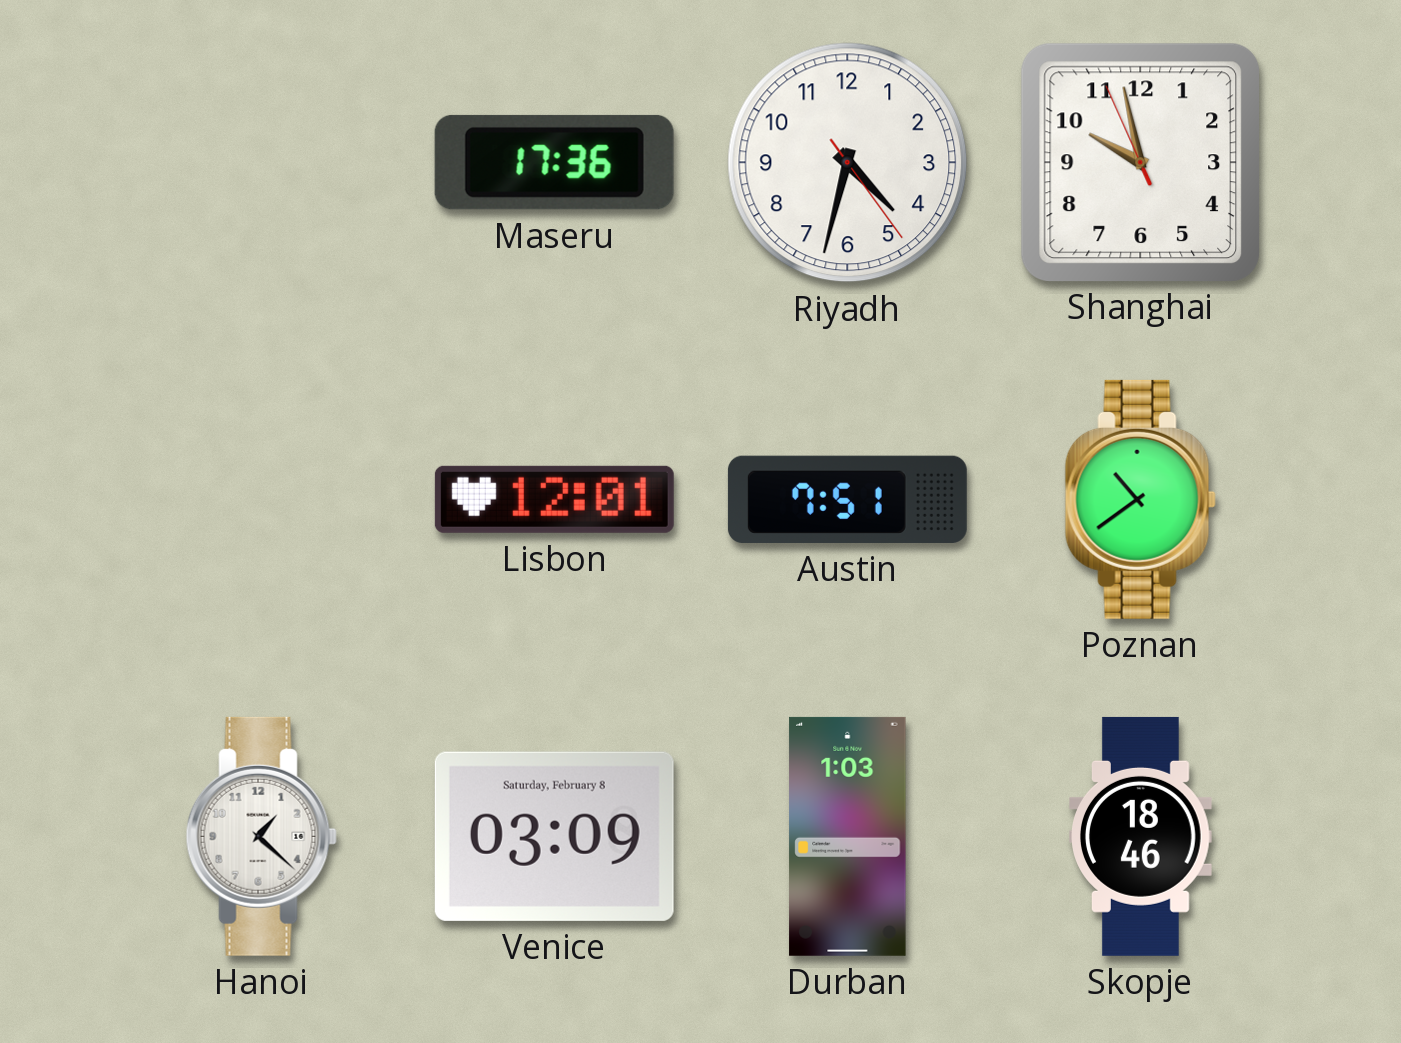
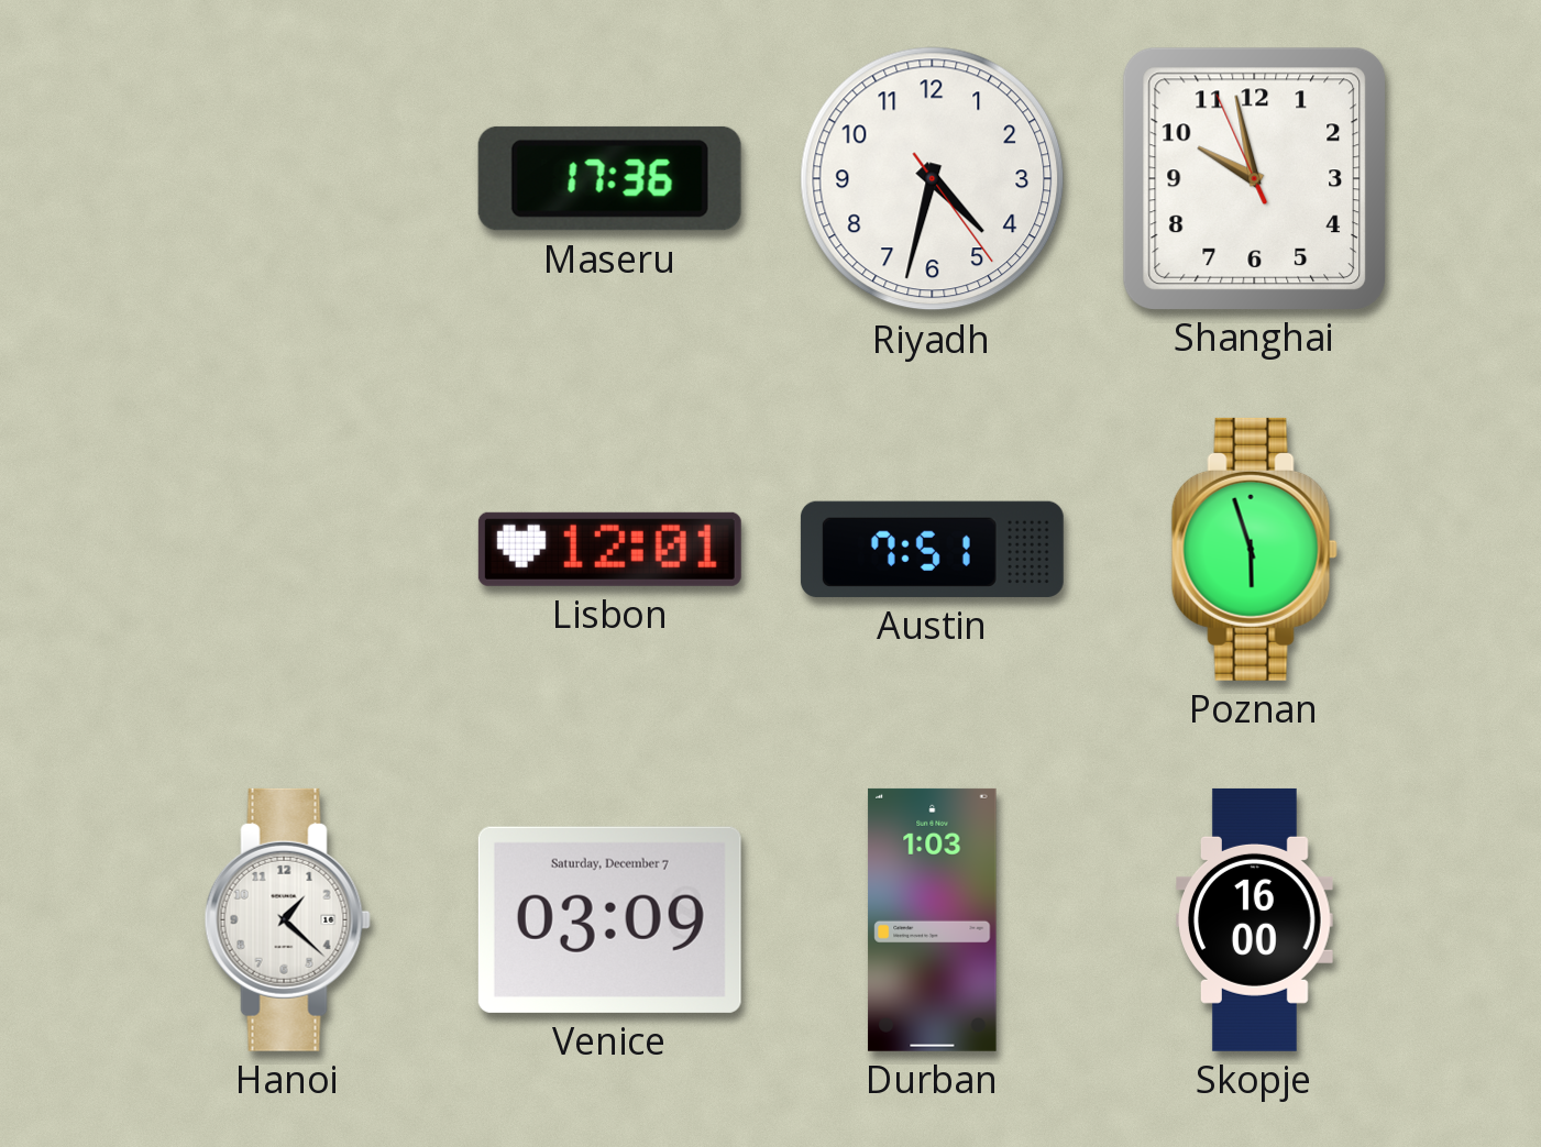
Poznan: 10:39 -> 5:57
Venice date: Saturday, February 8 -> Saturday, December 7
Skopje: 18:46 -> 16:00
